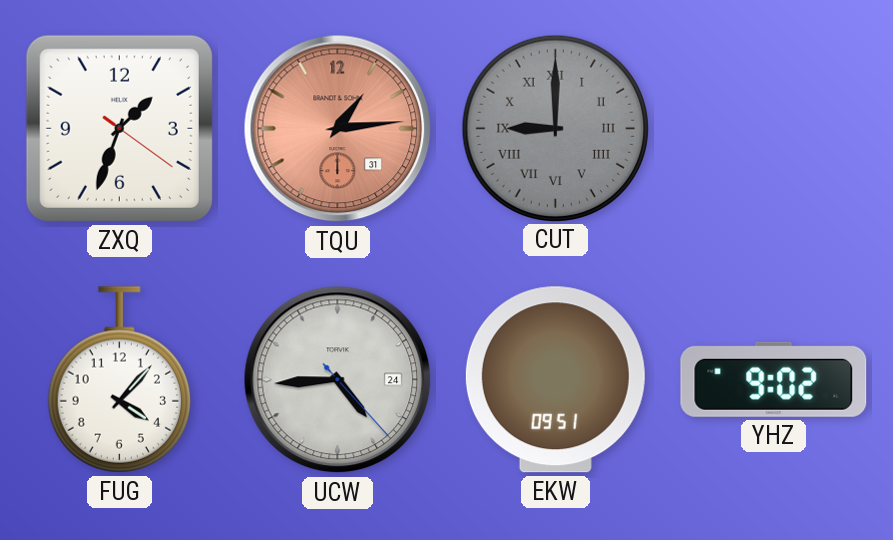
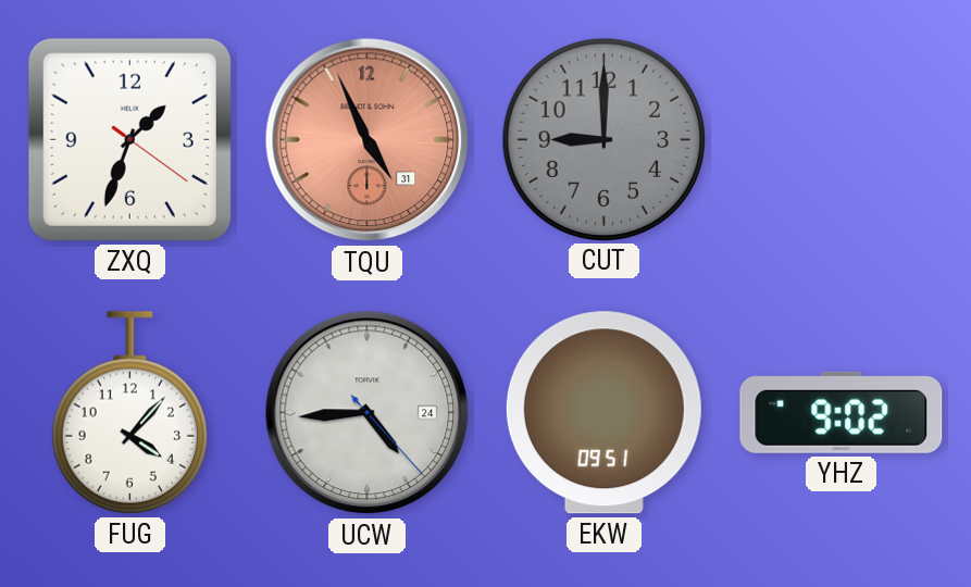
TQU: 1:14 -> 4:56
CUT numerals: Roman -> Arabic
